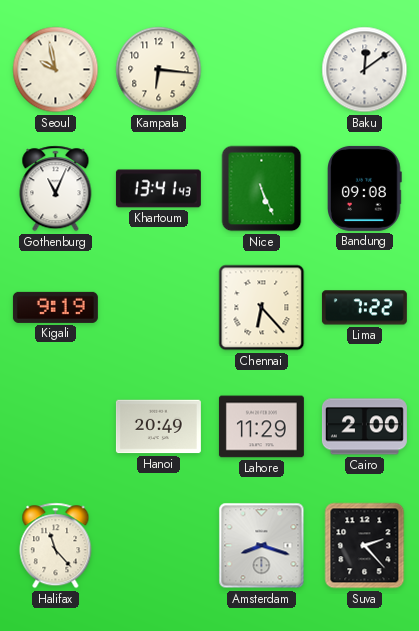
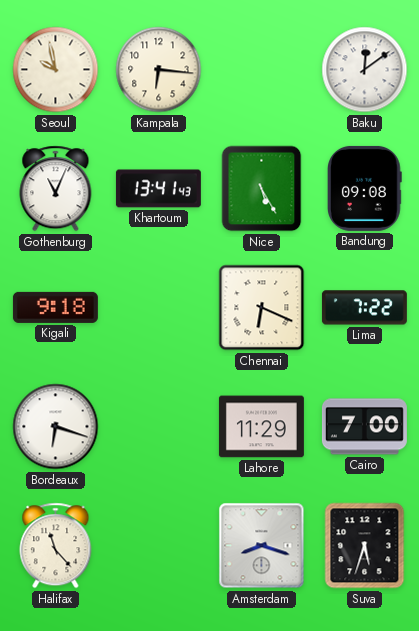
Nice: 5:26 -> 5:25
Kigali: 9:19 -> 9:18
Chennai: 6:23 -> 6:19
Bordeaux: none -> 6:18
Hanoi: 20:49 -> none
Cairo: 2:00 -> 7:00
Suva: 2:23 -> 5:33
